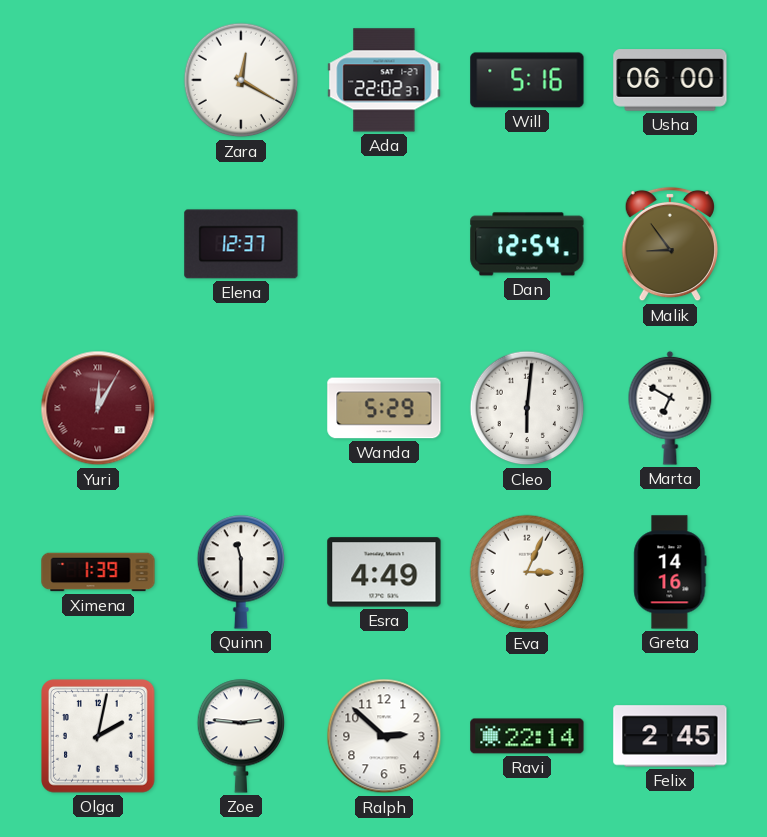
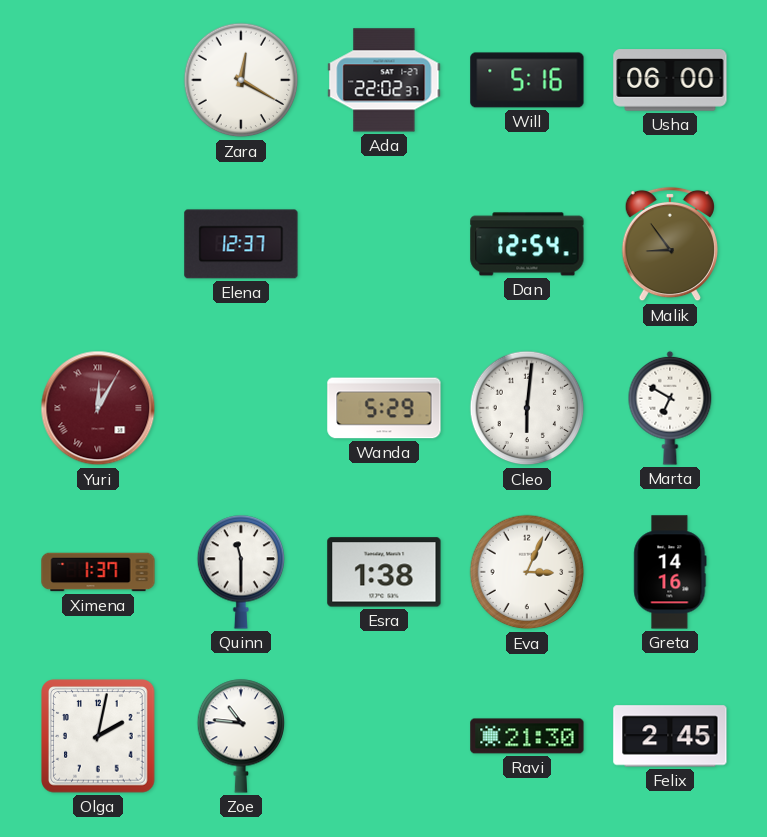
Ximena: 1:39 -> 1:37
Esra: 4:49 -> 1:38
Zoe: 2:46 -> 10:46
Ralph: 2:52 -> none
Ravi: 22:14 -> 21:30
